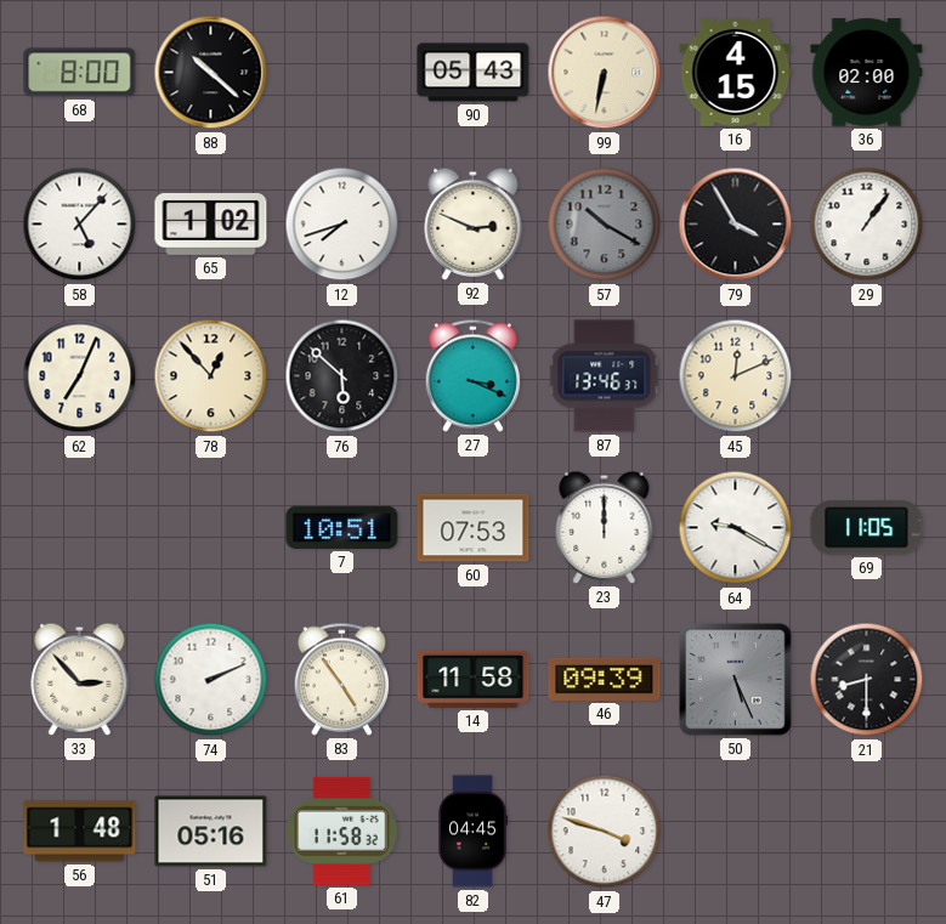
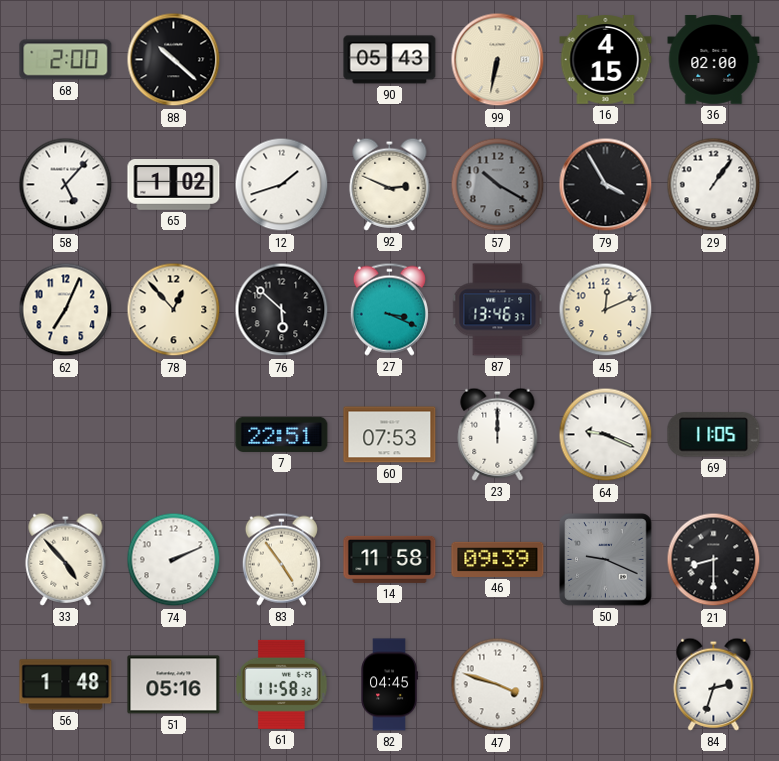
68: 8:00 -> 2:00
12: 7:42 -> 1:42
7: 10:51 -> 22:51
64: 9:20 -> 9:19
33: 2:53 -> 4:53
50: 5:26 -> 9:19
84: none -> 2:33
